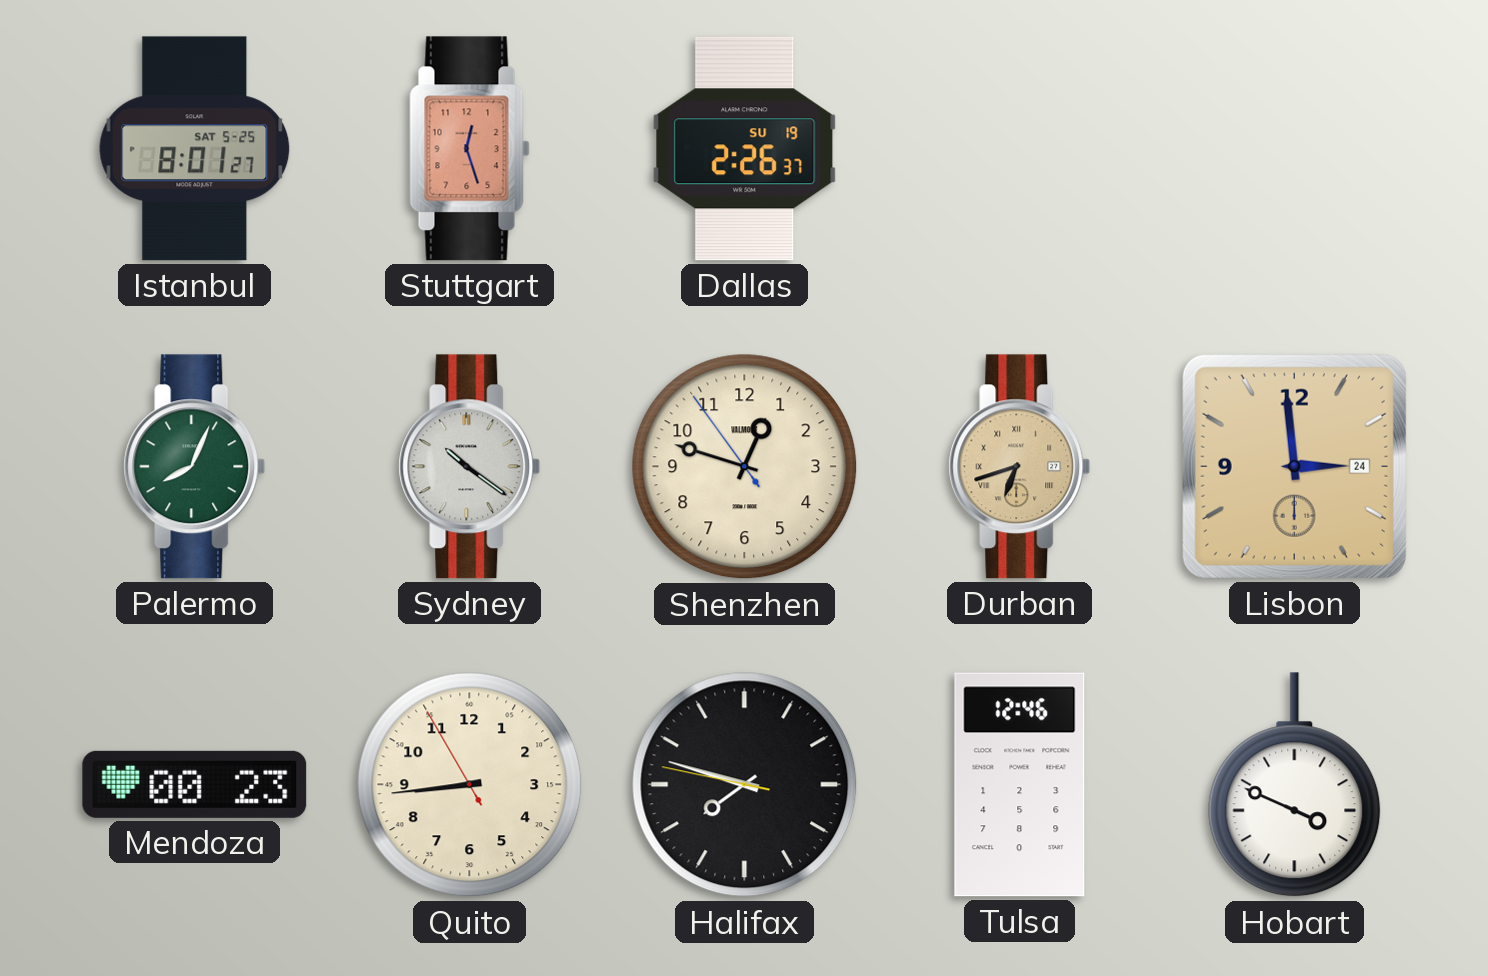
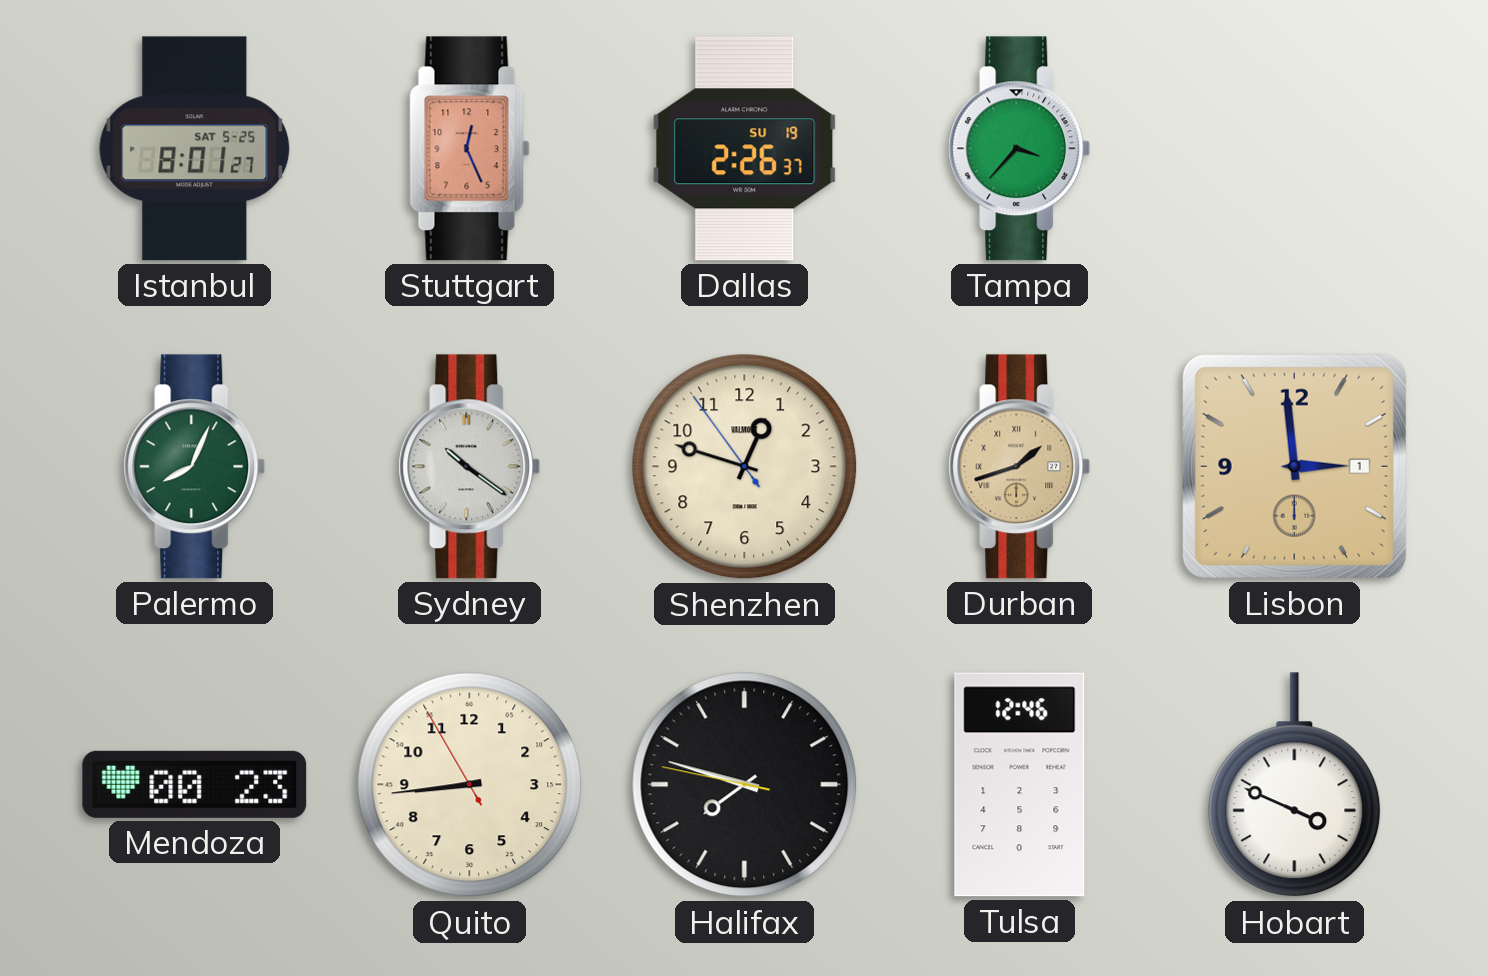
Stuttgart: 12:27 -> 12:26
Tampa: none -> 3:37
Durban: 6:42 -> 1:42
Lisbon date: 24 -> 1
